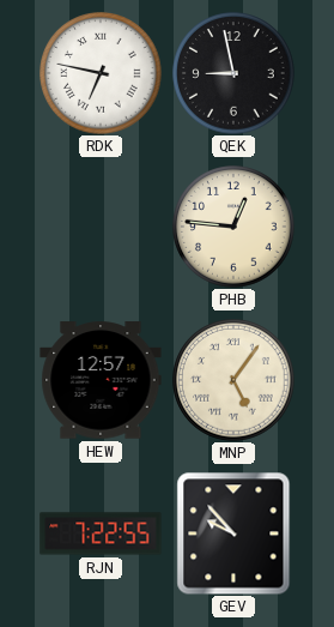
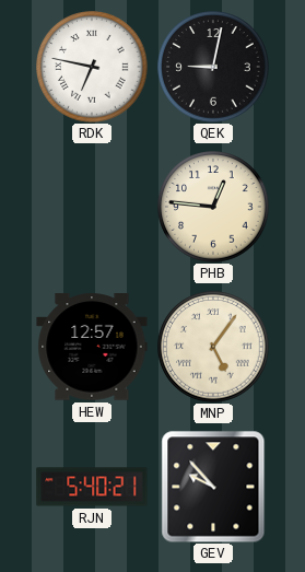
QEK: 8:58 -> 9:02
RJN: 7:22 -> 5:40
